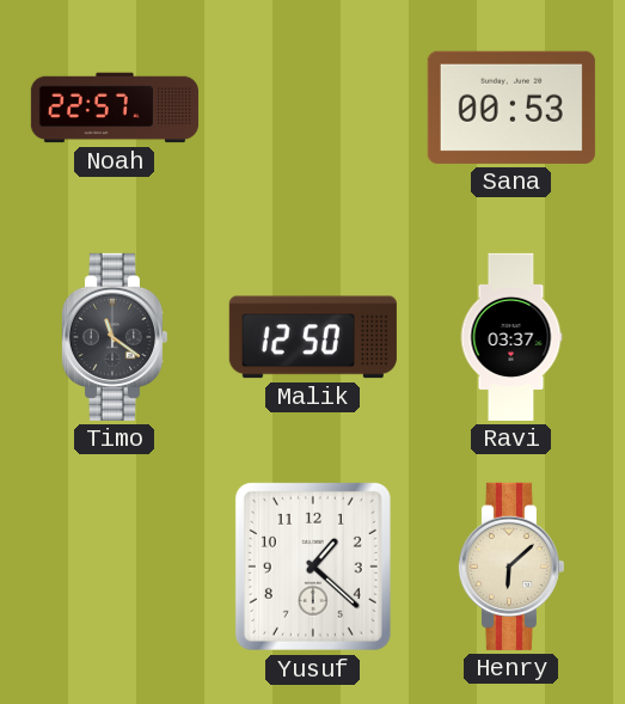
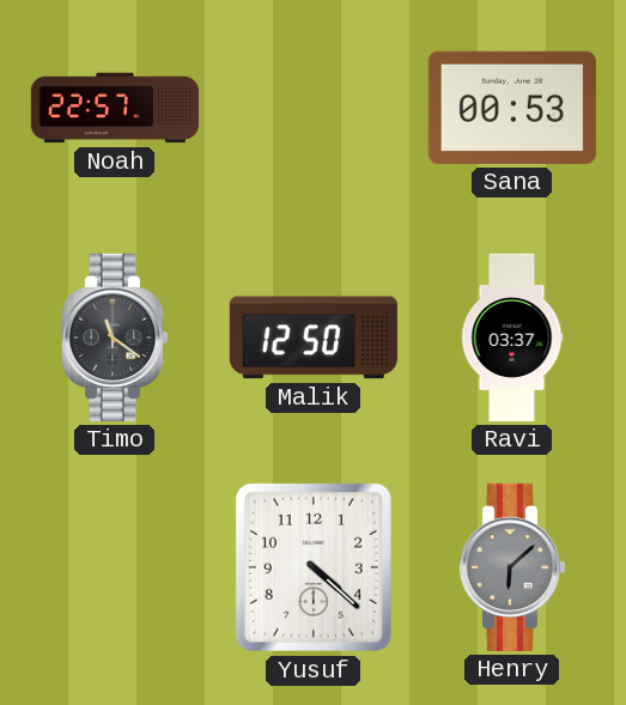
Yusuf: 1:22 -> 4:22
Henry dial: cream -> grey
